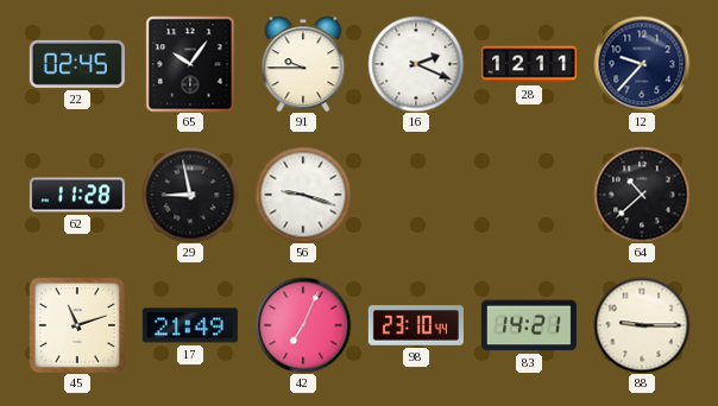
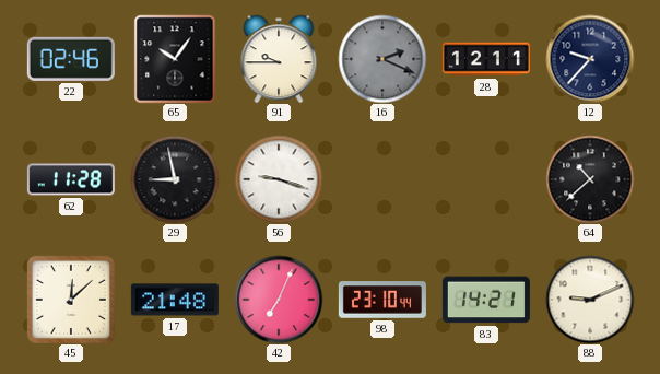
22: 02:45 -> 02:46
16 dial: white -> grey
45: 11:12 -> 12:08
17: 21:49 -> 21:48
88: 9:15 -> 9:11
